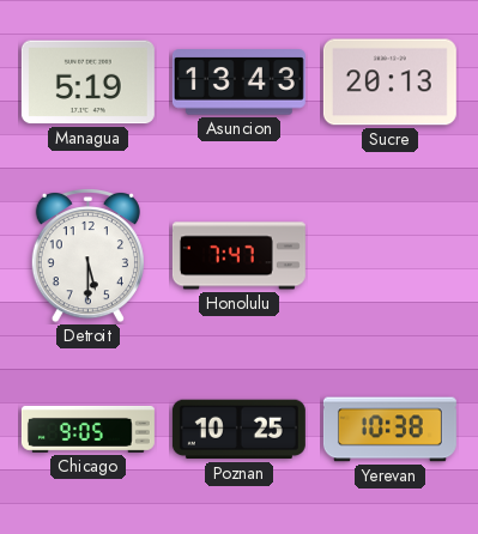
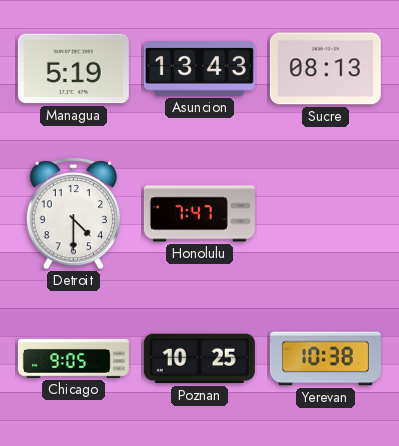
Sucre: 20:13 -> 08:13
Detroit: 5:30 -> 4:30
